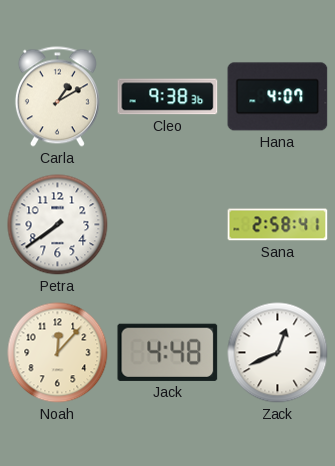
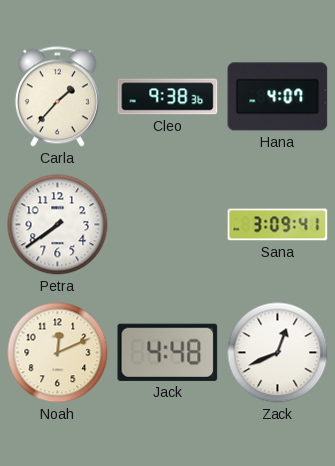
Carla: 1:10 -> 1:37
Sana: 2:58 -> 3:09
Noah: 12:07 -> 12:11
